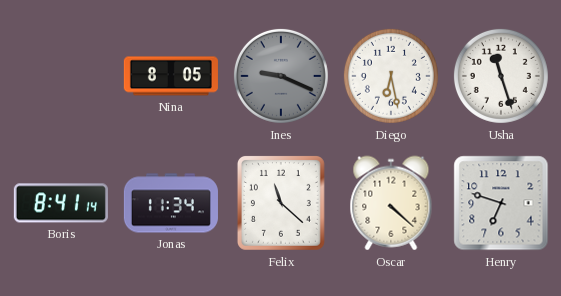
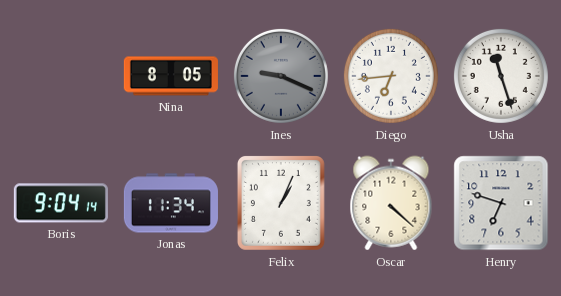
Diego: 6:28 -> 6:44
Boris: 8:41 -> 9:04
Felix: 11:22 -> 1:04
